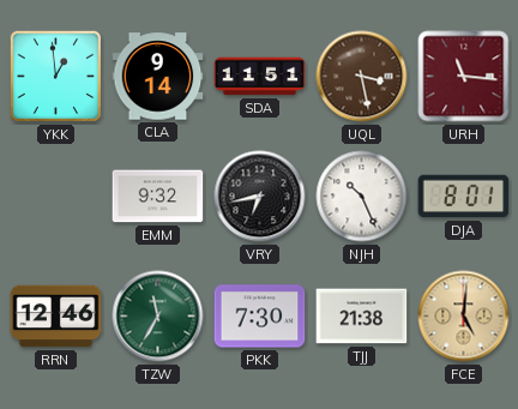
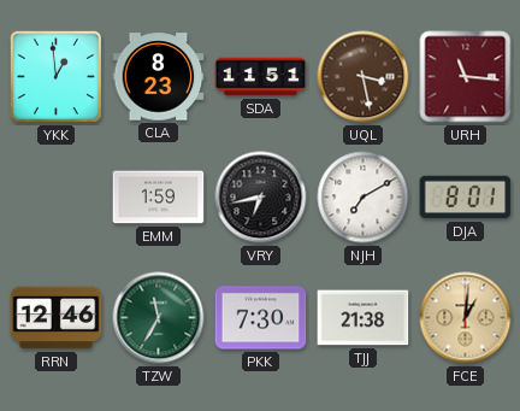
CLA: 9:14 -> 8:23
EMM: 9:32 -> 1:59
NJH: 10:26 -> 7:10
FCE: 5:01 -> 1:01
